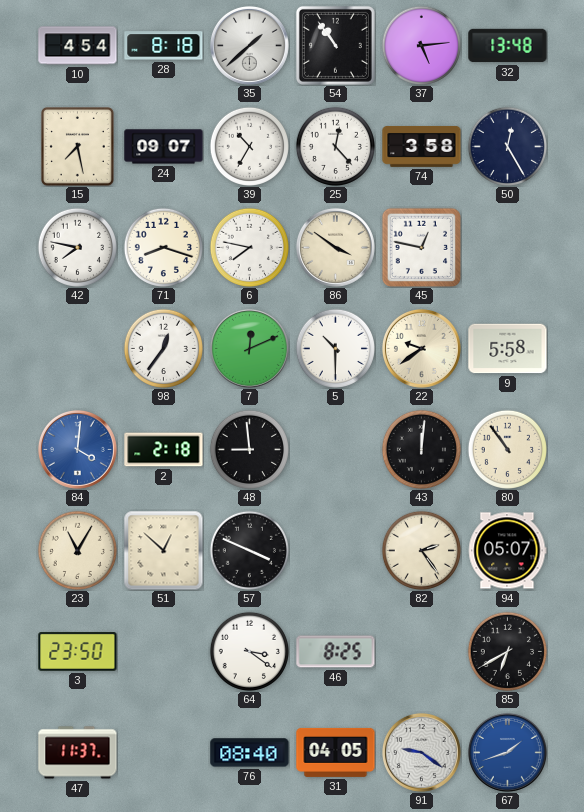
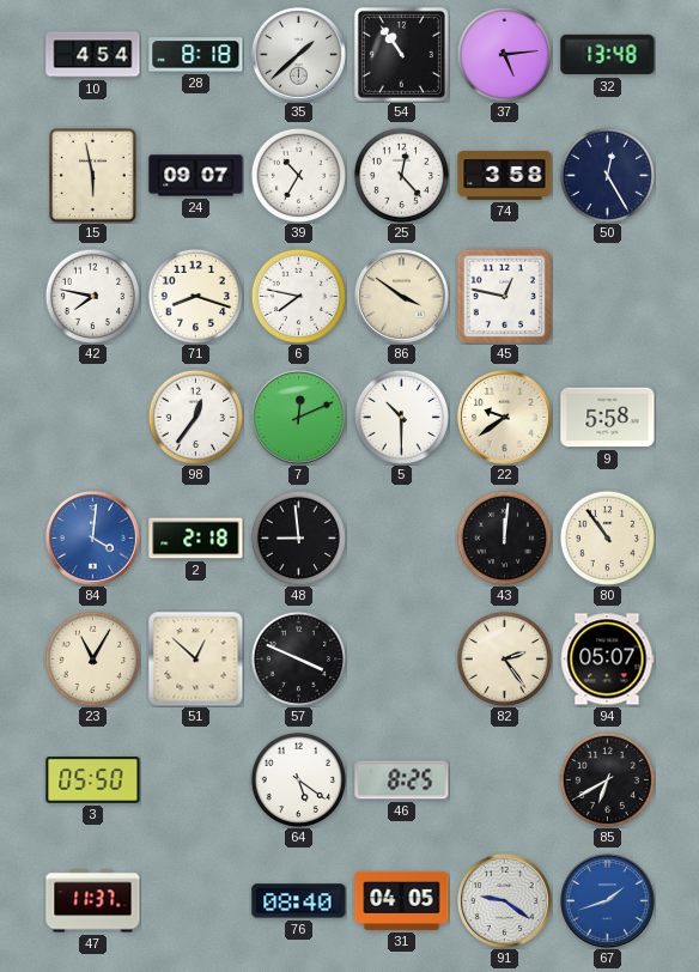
15: 7:28 -> 5:58
3: 23:50 -> 05:50
64: 3:21 -> 5:21
